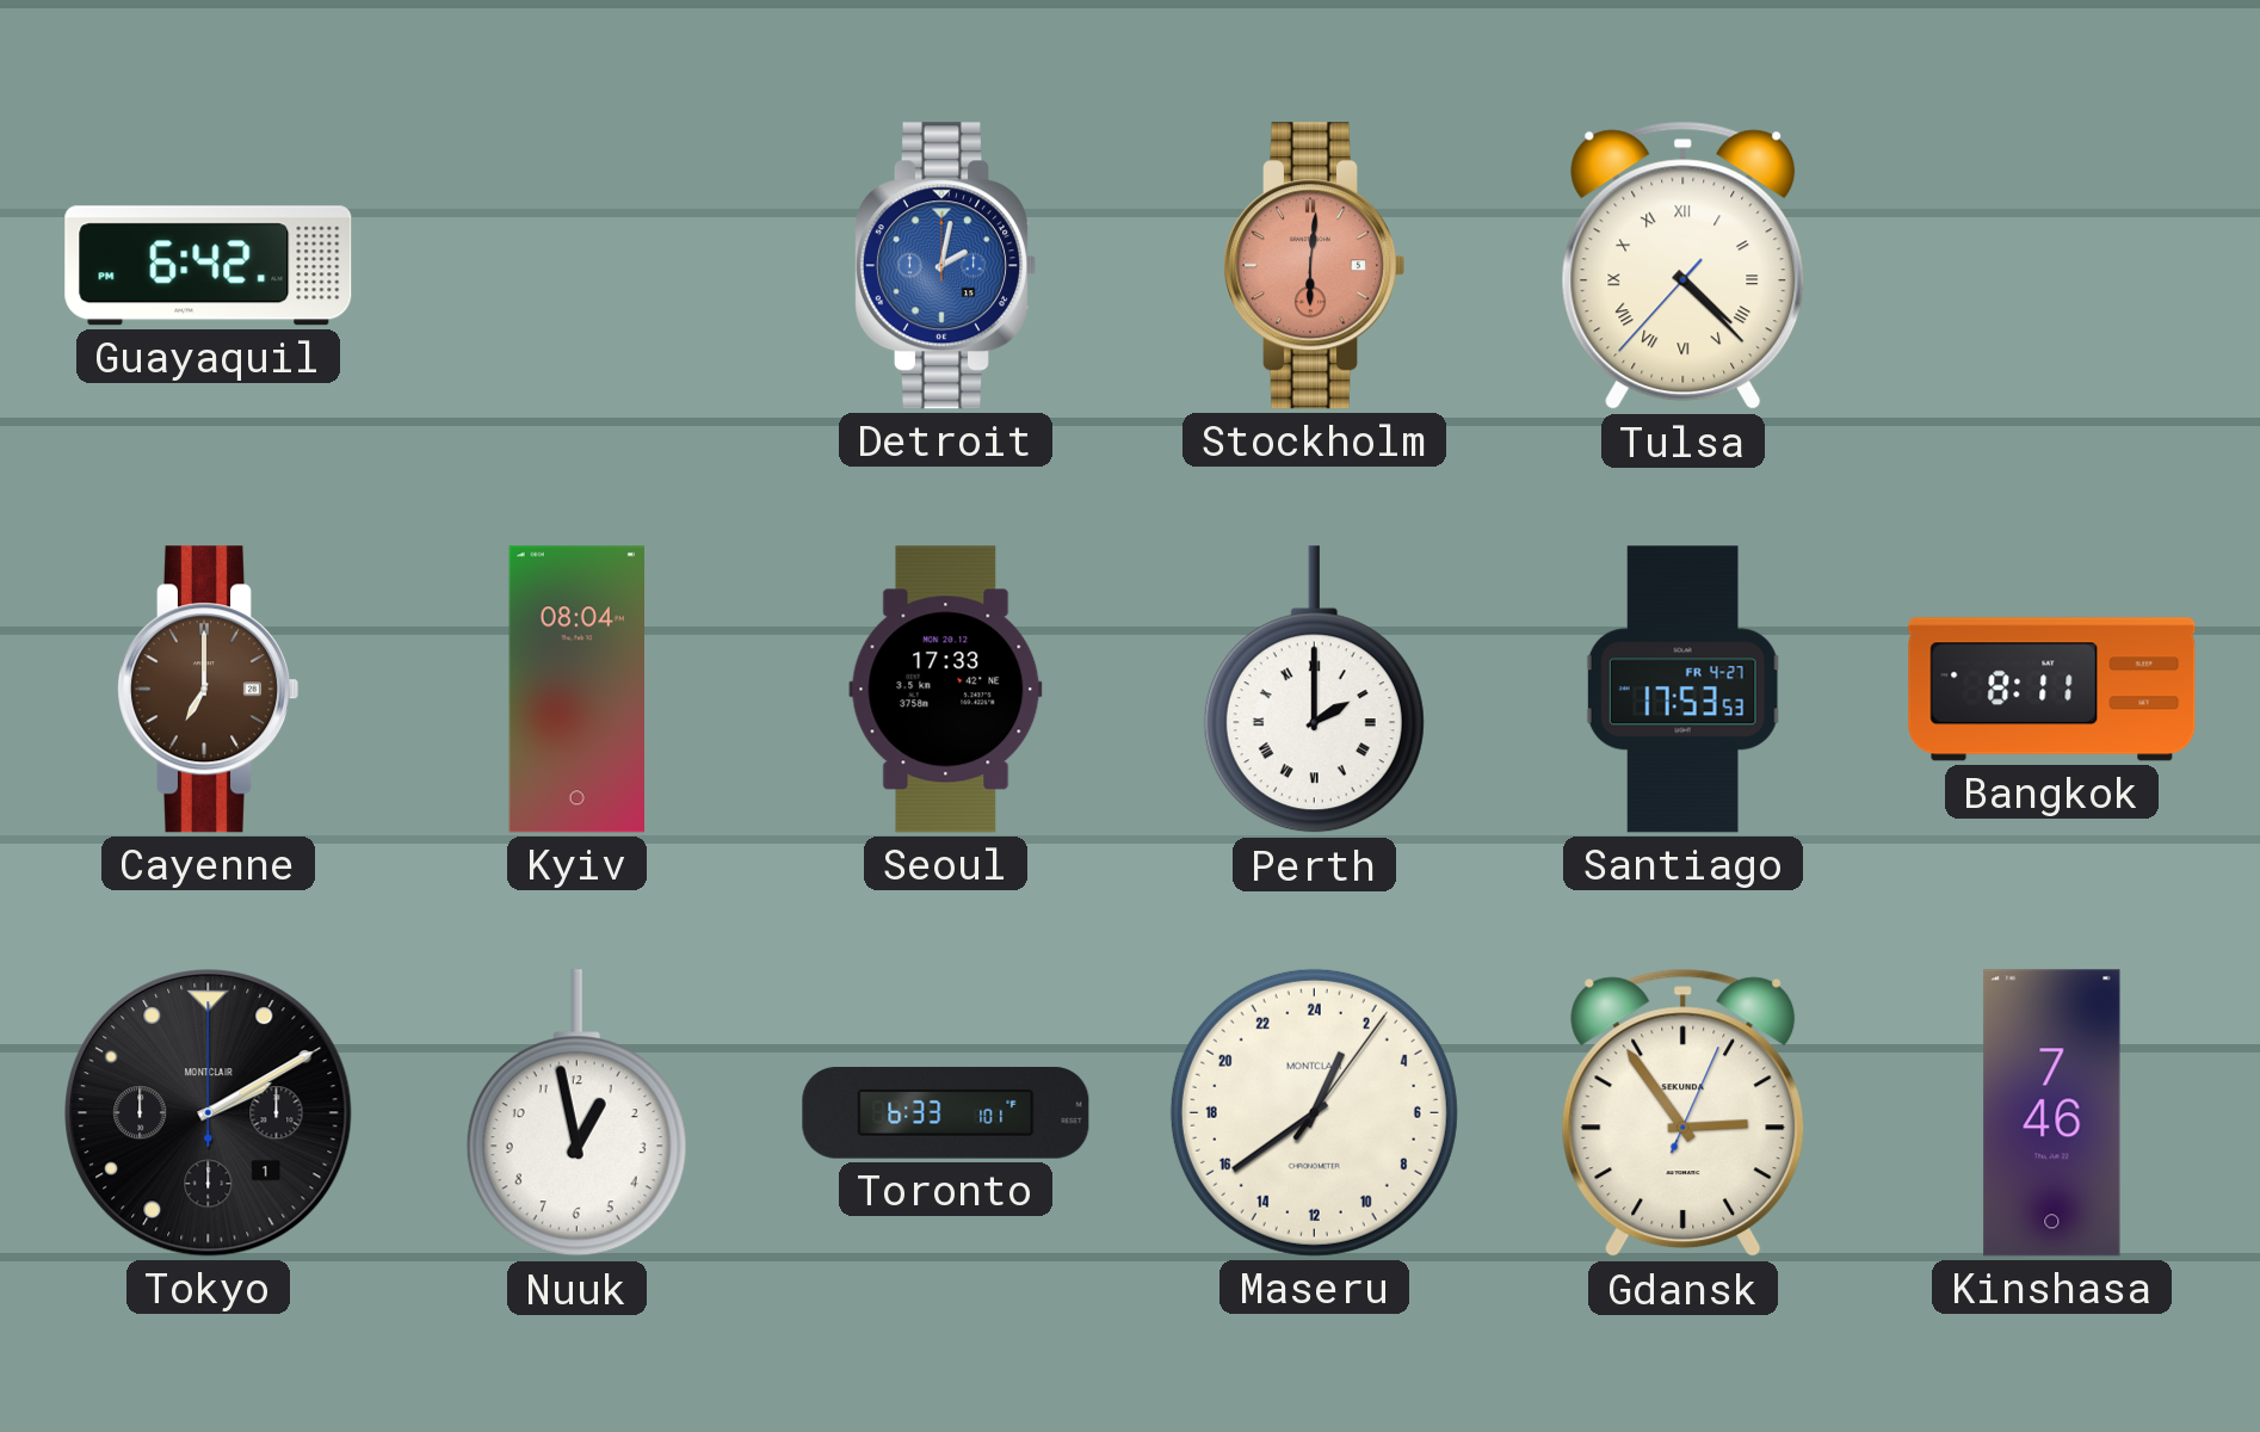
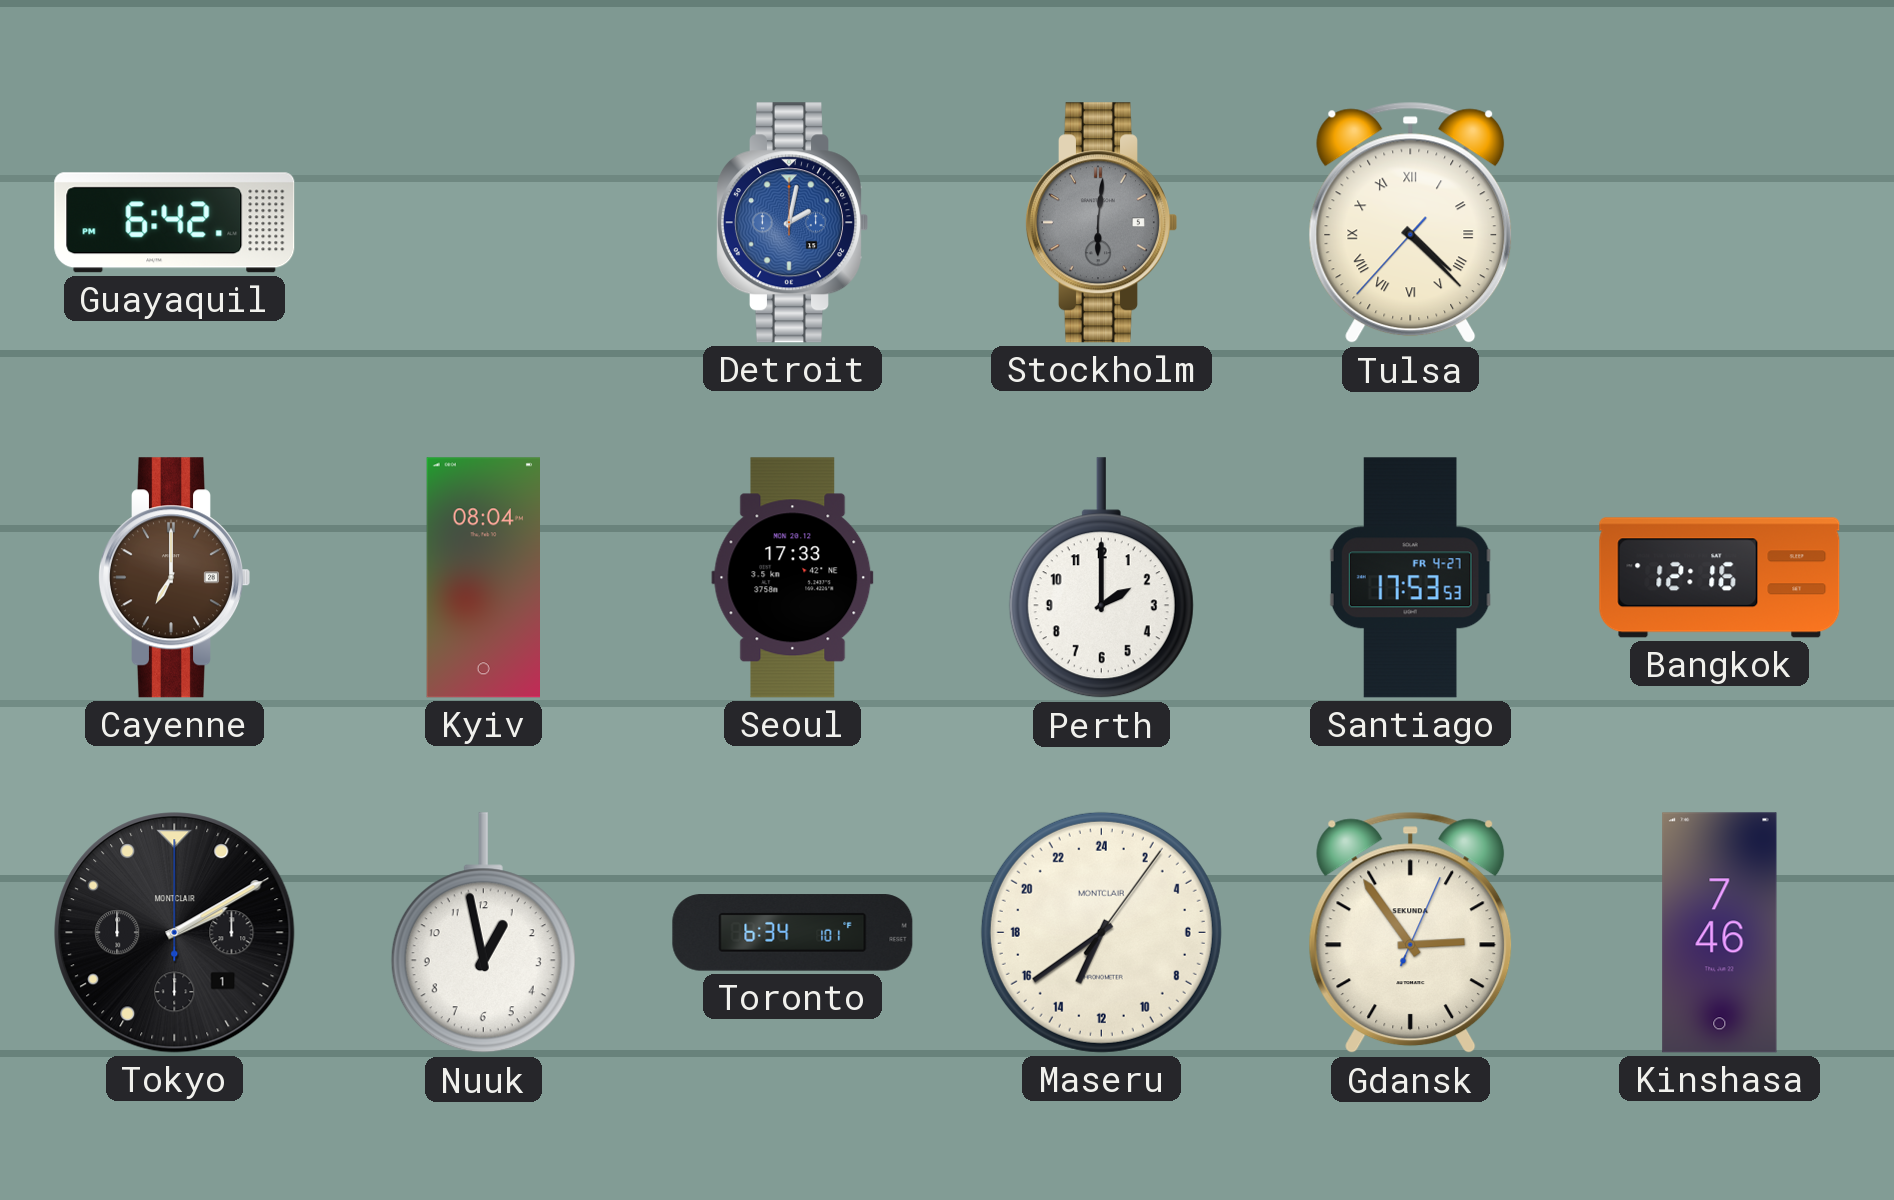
Stockholm dial: salmon -> grey
Perth numerals: Roman -> Arabic
Bangkok: 8:11 -> 12:16
Toronto: 6:33 -> 6:34
Maseru: 1:39 -> 13:39
